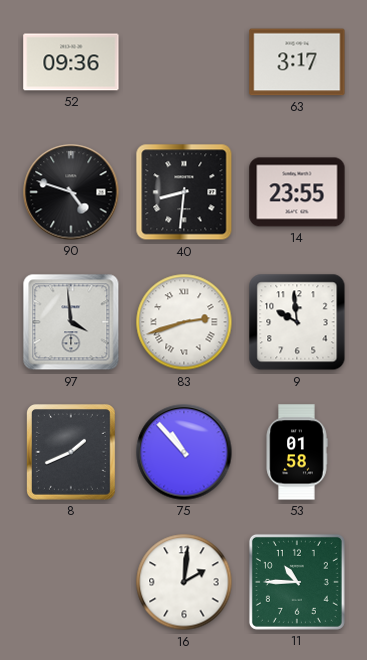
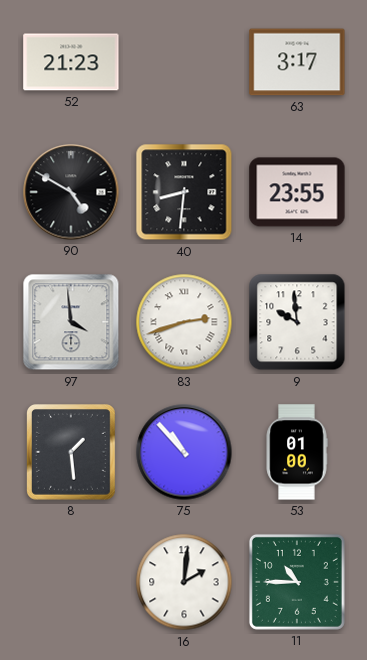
52: 09:36 -> 21:23
90: 4:48 -> 4:50
8: 1:41 -> 1:29
53: 01:58 -> 01:00
